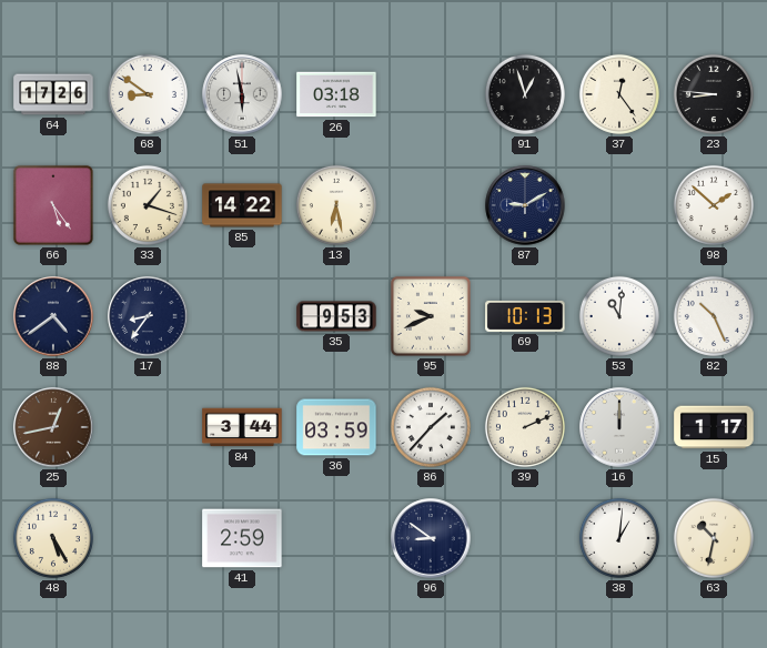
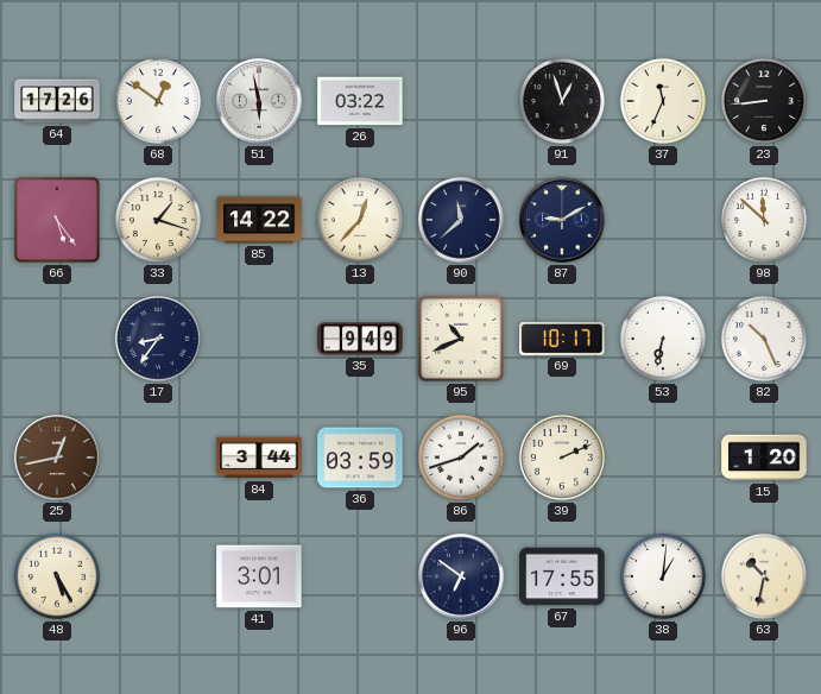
68: 8:51 -> 12:51
26: 03:18 -> 03:22
37: 12:24 -> 11:34
23: 8:46 -> 8:44
13: 6:28 -> 12:37
90: none -> 11:38
98: 1:52 -> 11:52
88: 4:39 -> none
35: 9:53 -> 9:49
95: 9:41 -> 10:41
69: 10:13 -> 10:17
53: 11:01 -> 6:32
86: 1:37 -> 1:42
16: 12:00 -> none
15: 1:17 -> 1:20
41: 2:59 -> 3:01
96: 8:51 -> 6:51
67: none -> 17:55
